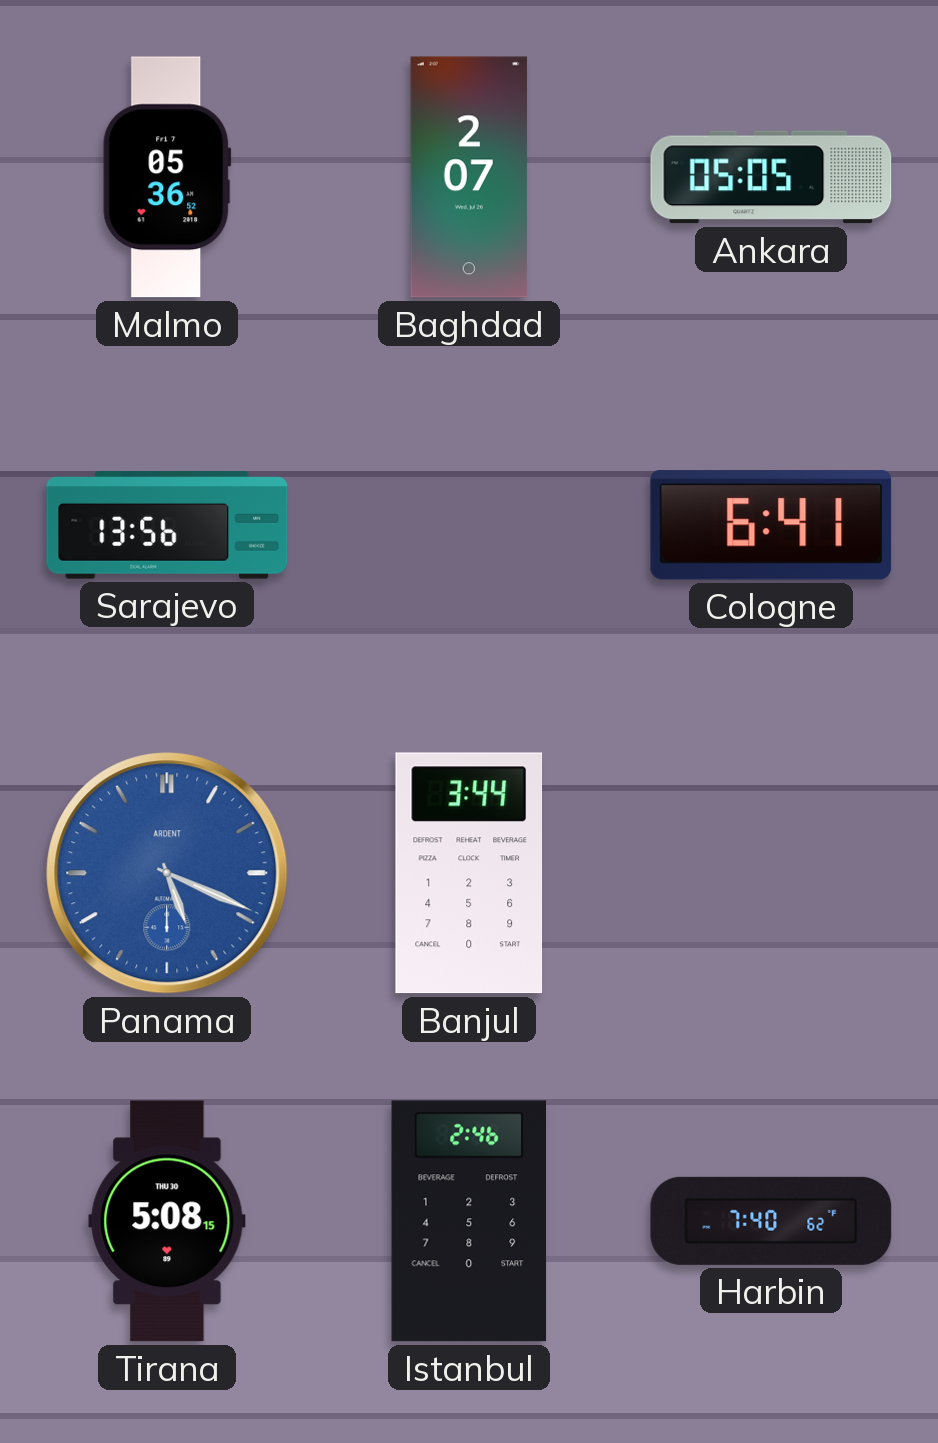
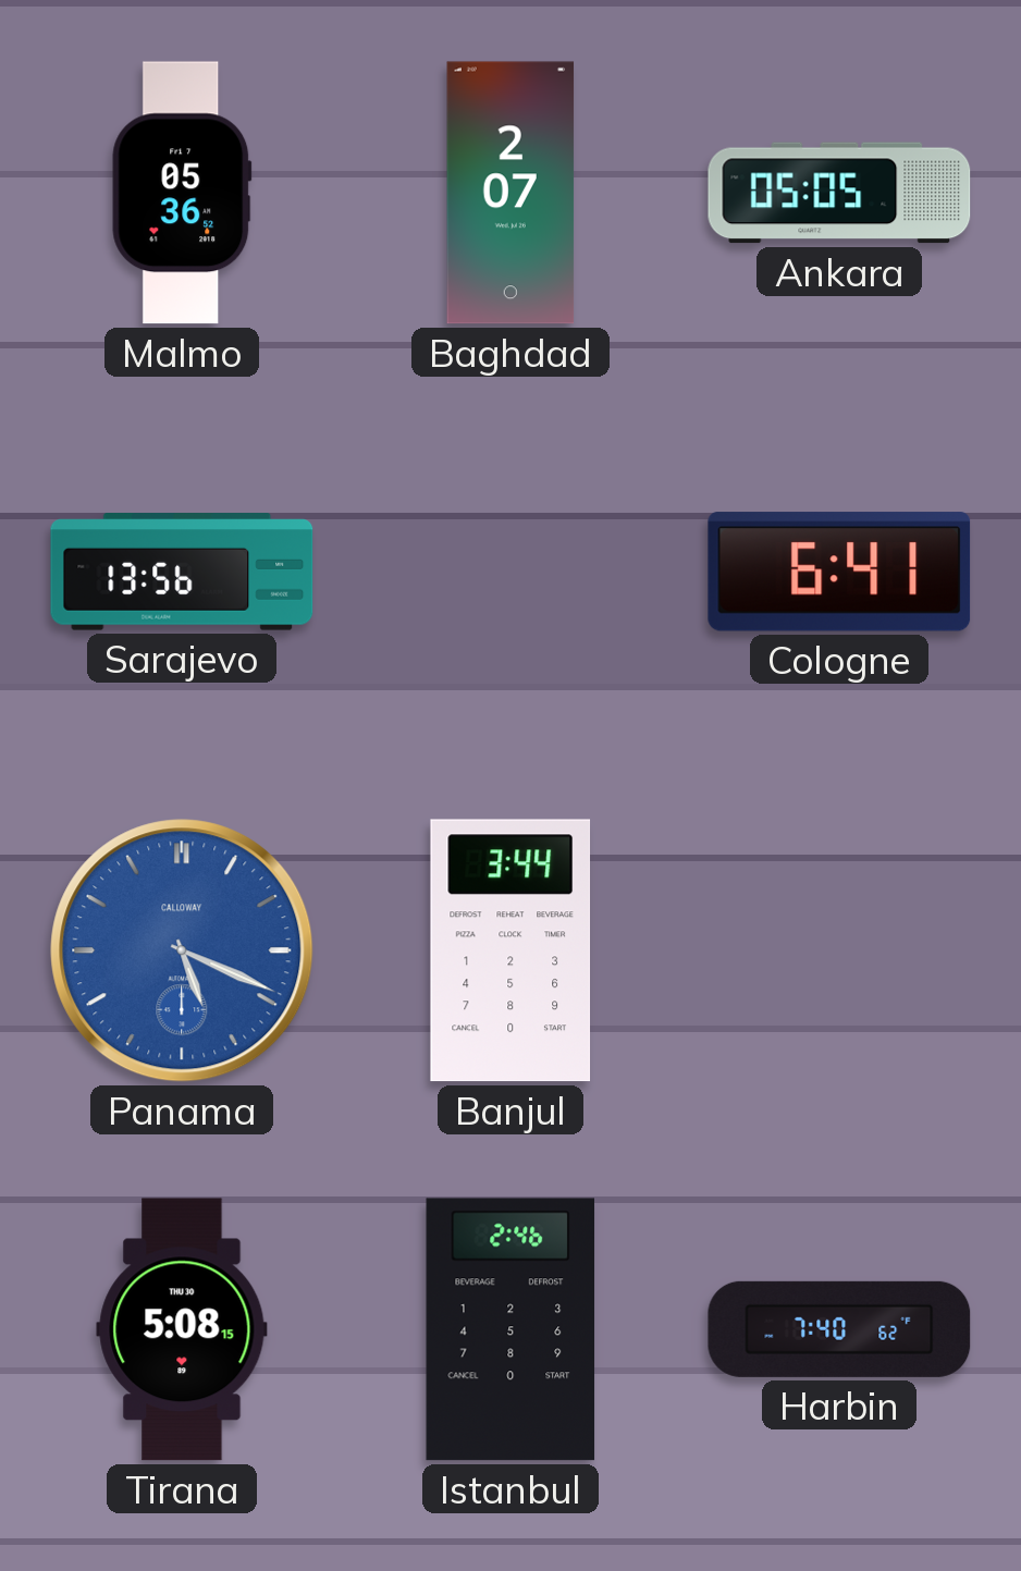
Panama brand: ARDENT -> CALLOWAY
